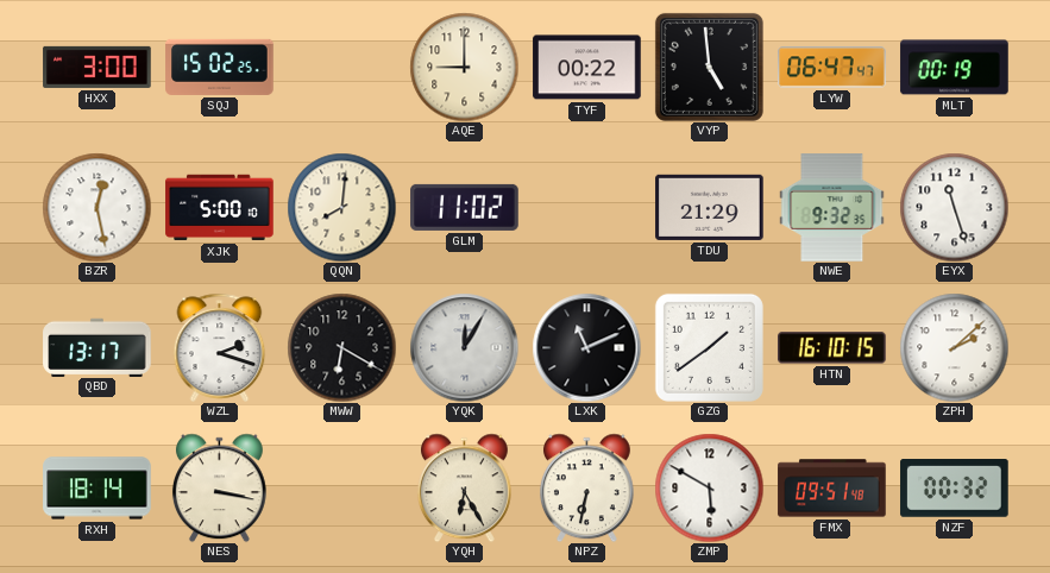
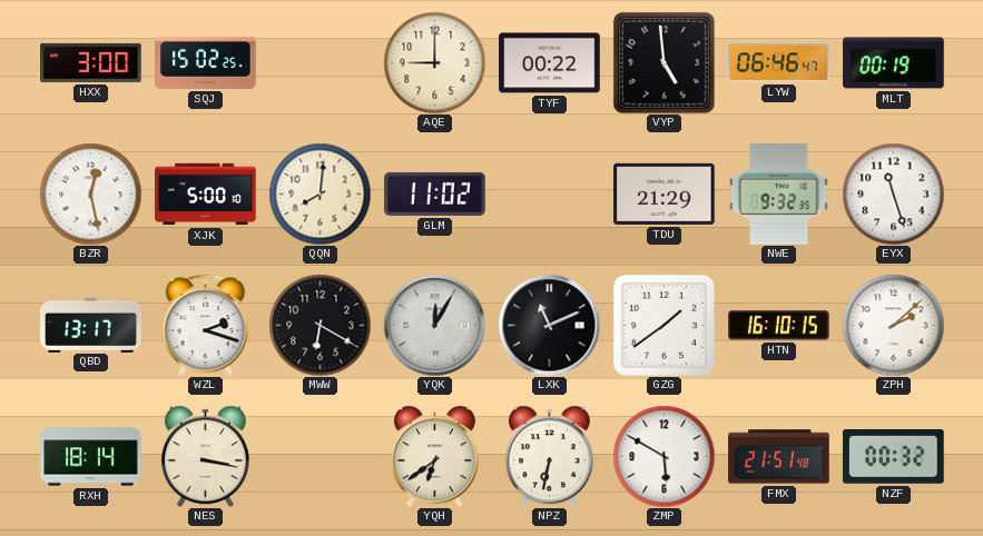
LYW: 06:47 -> 06:46
YQH: 6:25 -> 6:39
FMX: 09:51 -> 21:51
